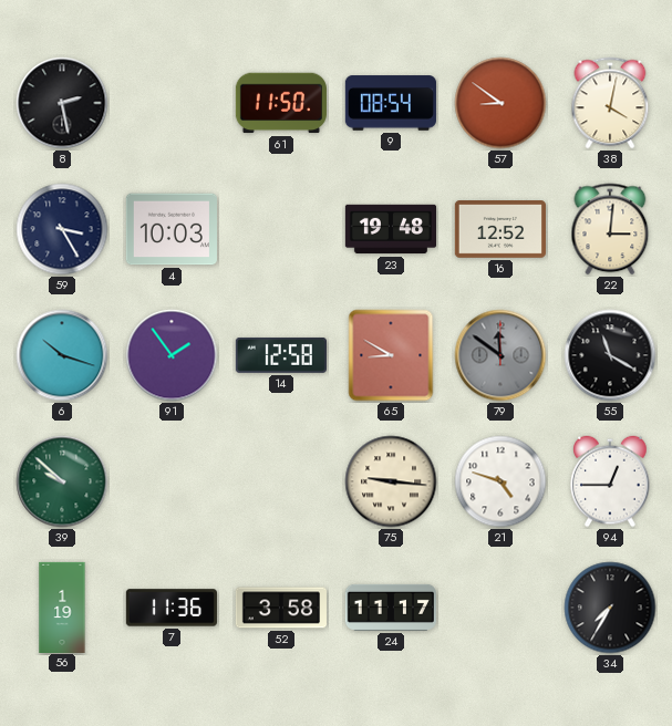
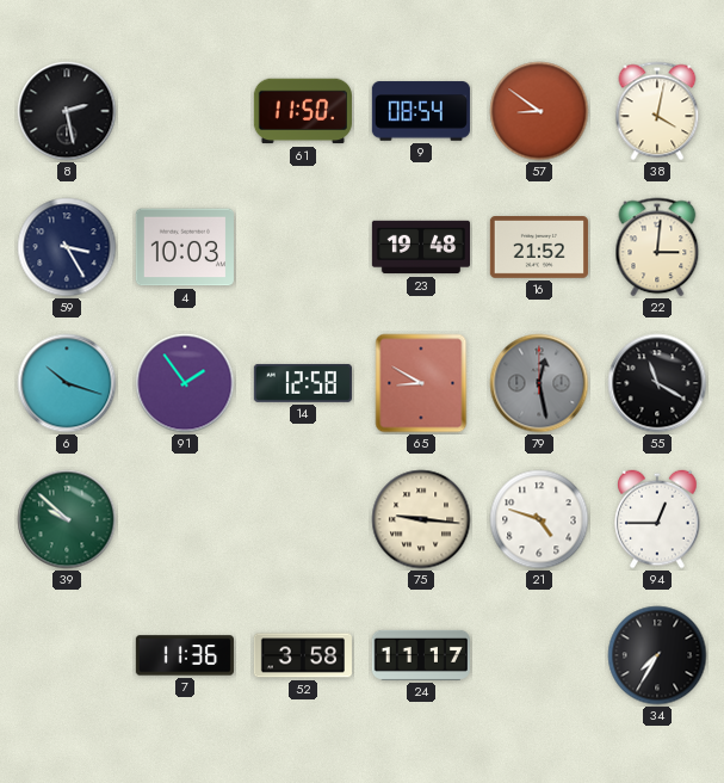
16: 12:52 -> 21:52
79: 11:51 -> 12:28
56: 1:19 -> none
